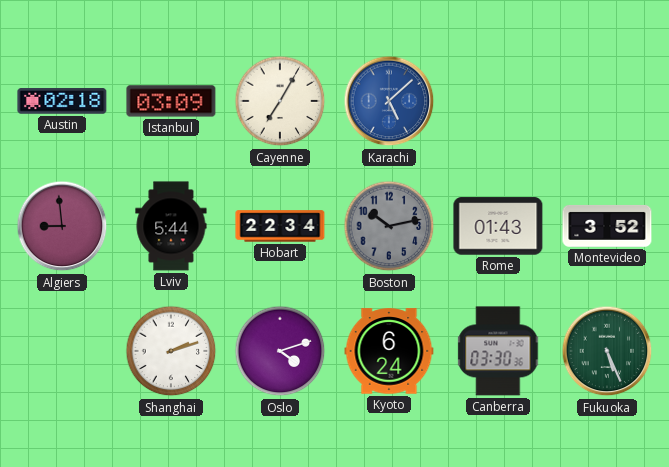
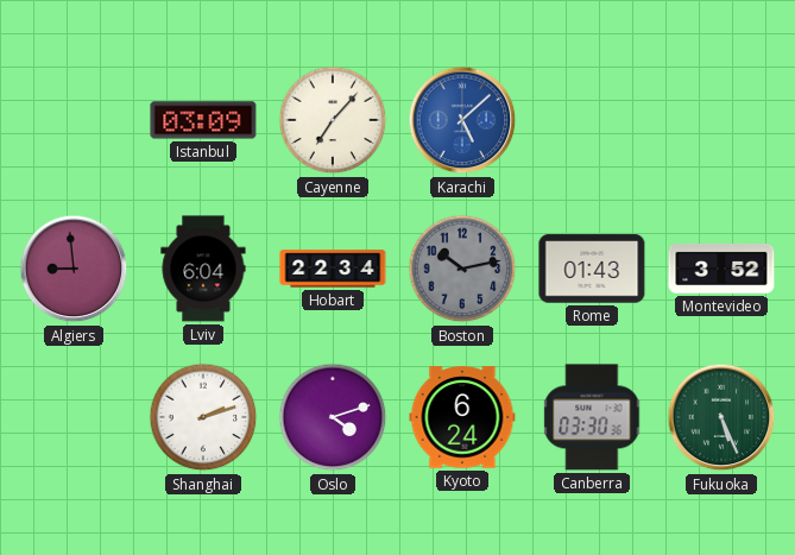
Austin: 02:18 -> none
Cayenne: 7:05 -> 7:07
Lviv: 5:44 -> 6:04
